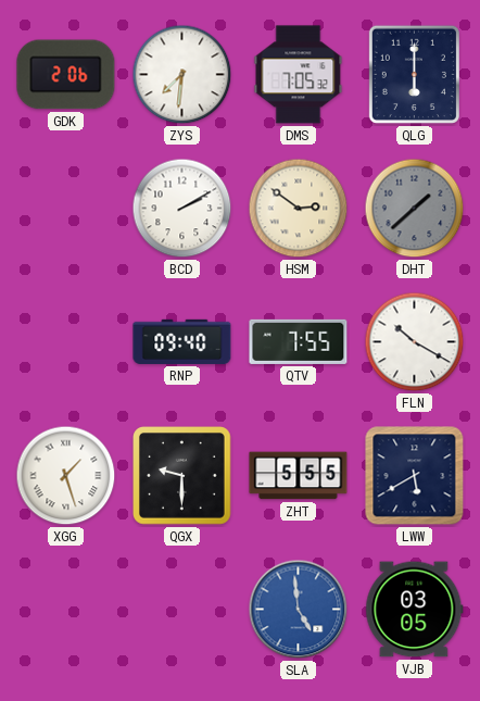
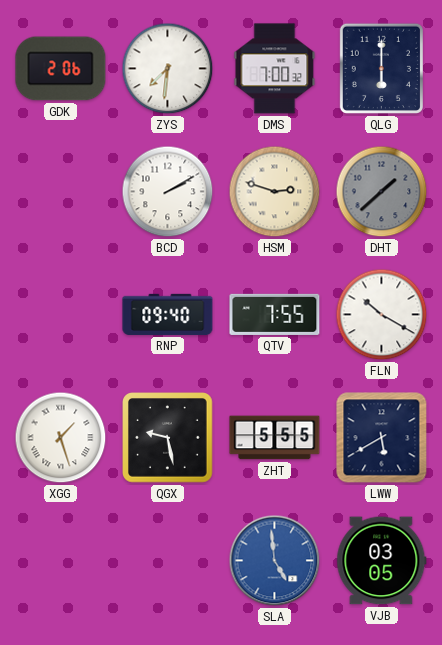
DMS: 7:05 -> 7:00
HSM: 2:51 -> 2:48
QGX: 9:30 -> 9:28
